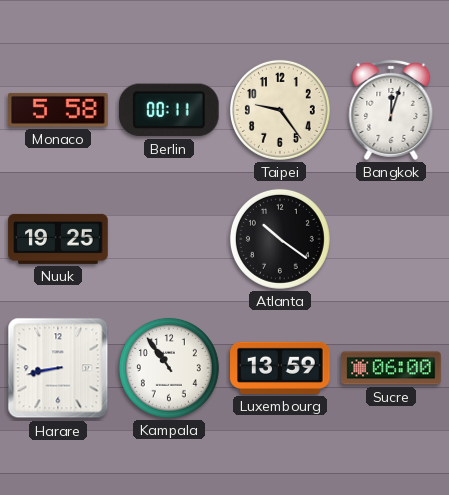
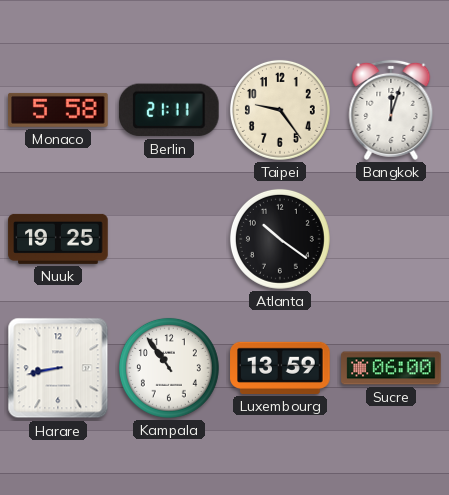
Berlin: 00:11 -> 21:11
